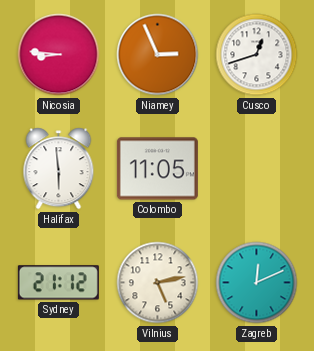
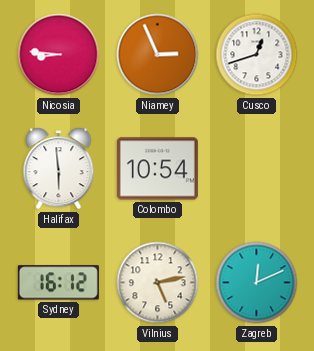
Colombo: 11:05 -> 10:54
Sydney: 21:12 -> 16:12
